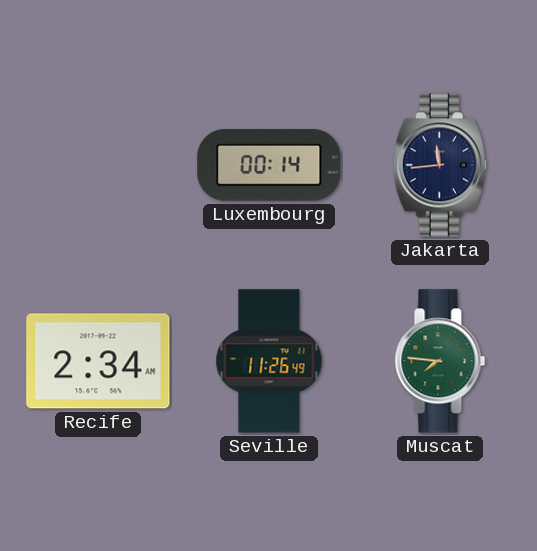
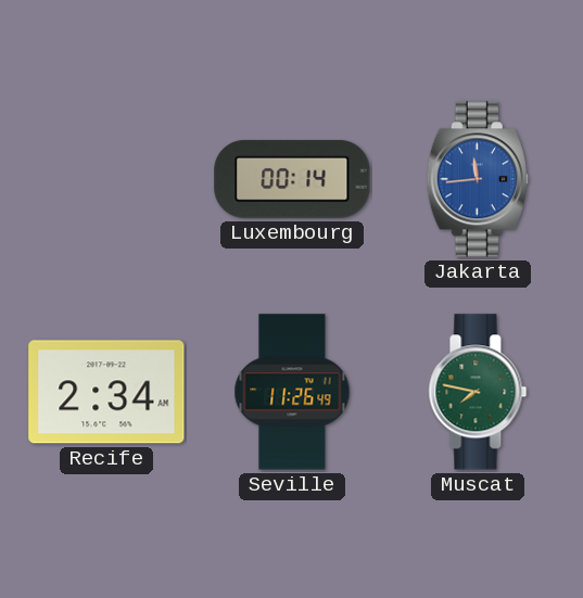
Jakarta dial: navy -> blue
Muscat: 7:46 -> 7:47
